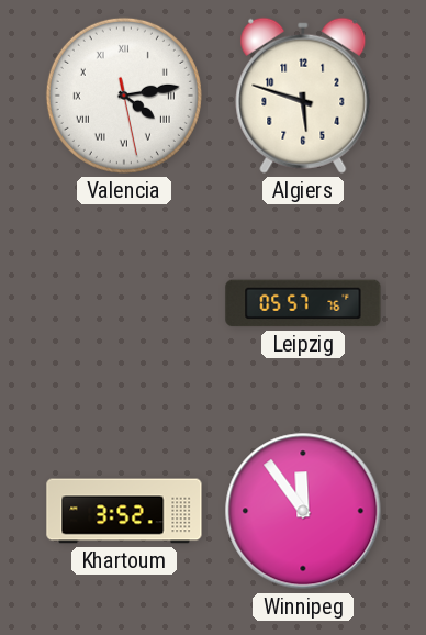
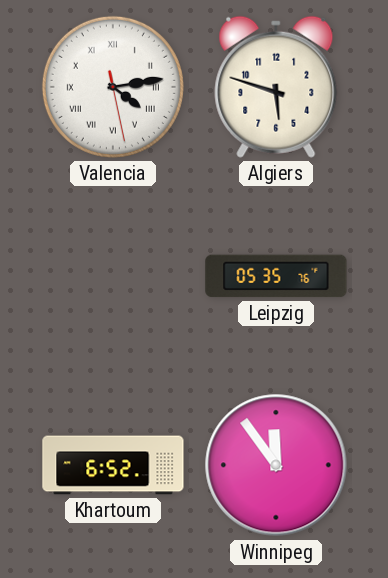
Leipzig: 05:57 -> 05:35
Khartoum: 3:52 -> 6:52
